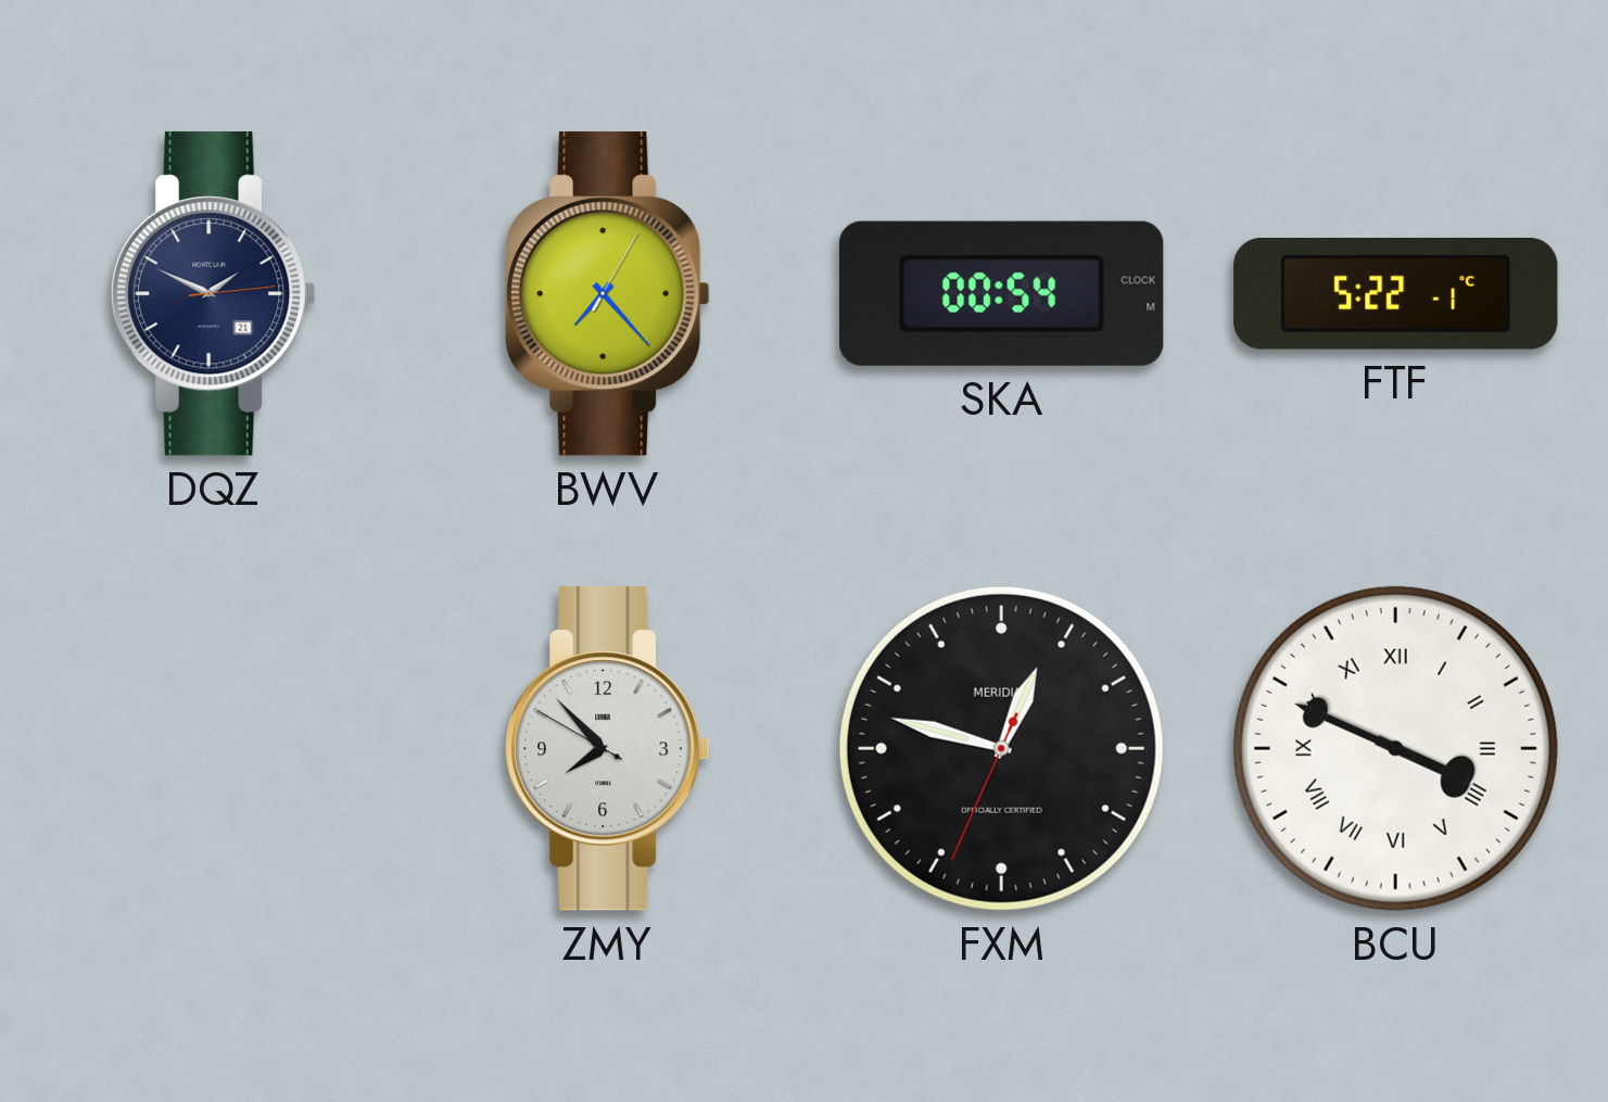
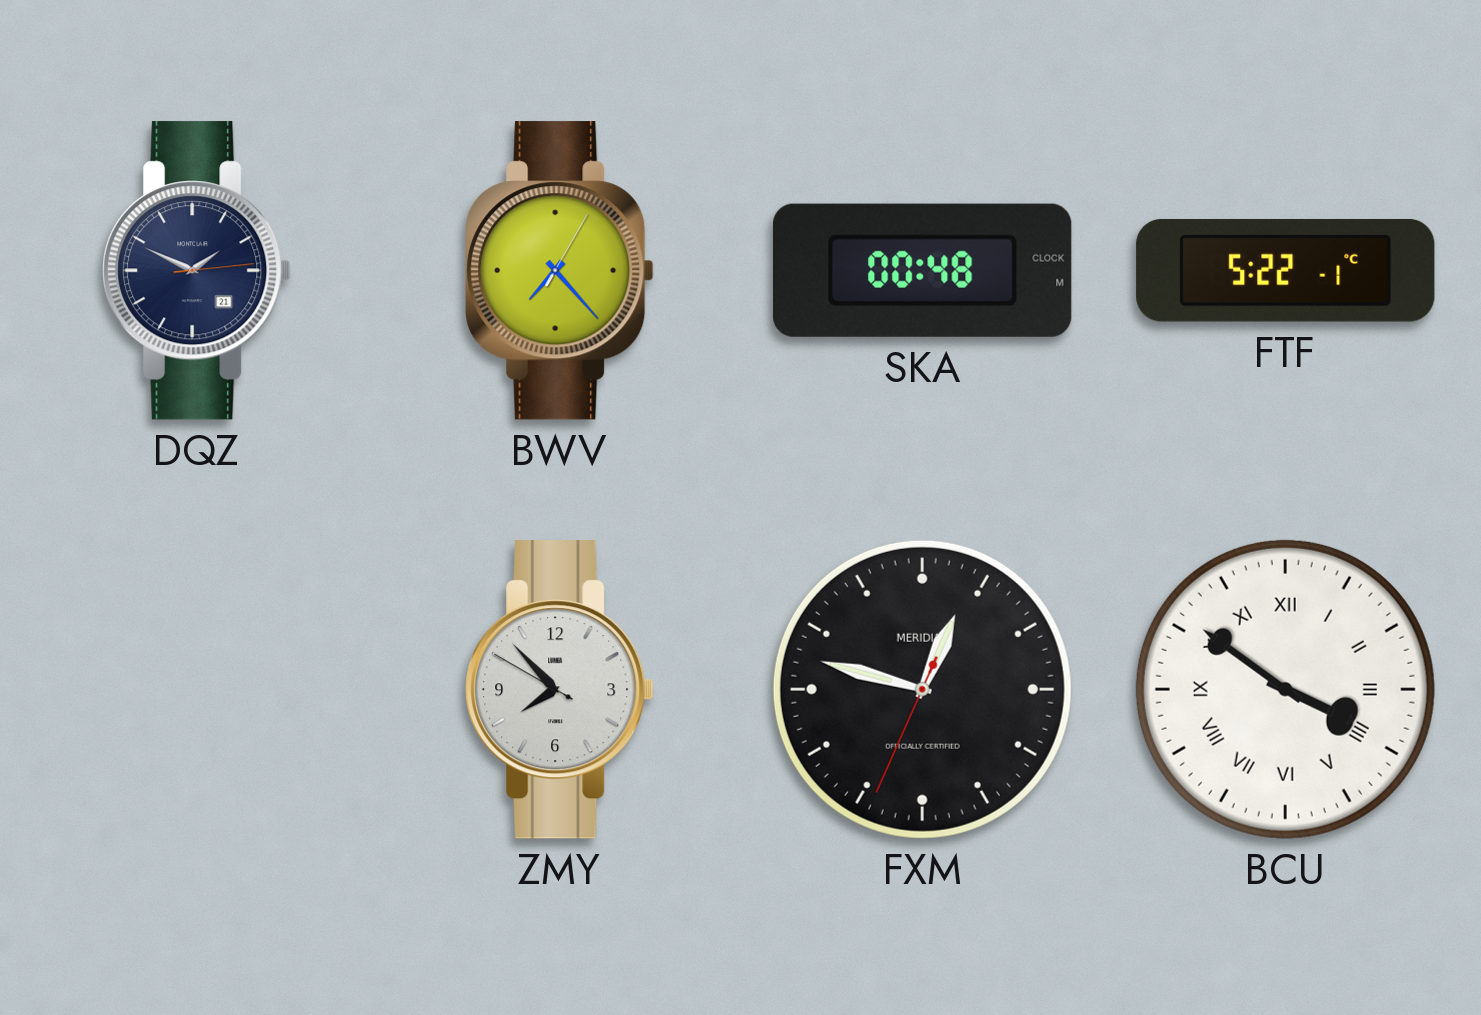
SKA: 00:54 -> 00:48
BCU: 3:49 -> 3:51
